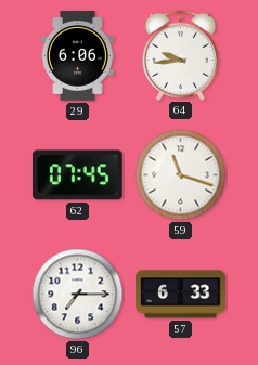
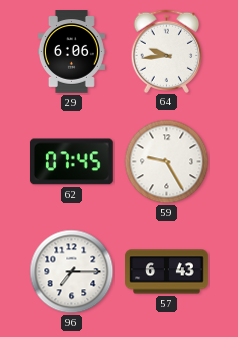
59: 11:18 -> 9:25
57: 6:33 -> 6:43
